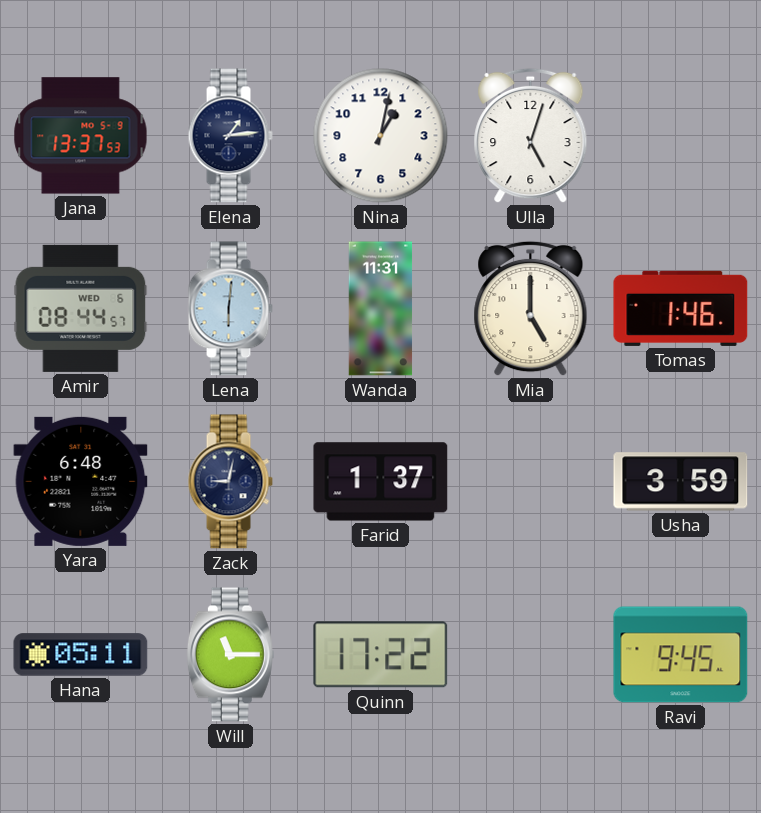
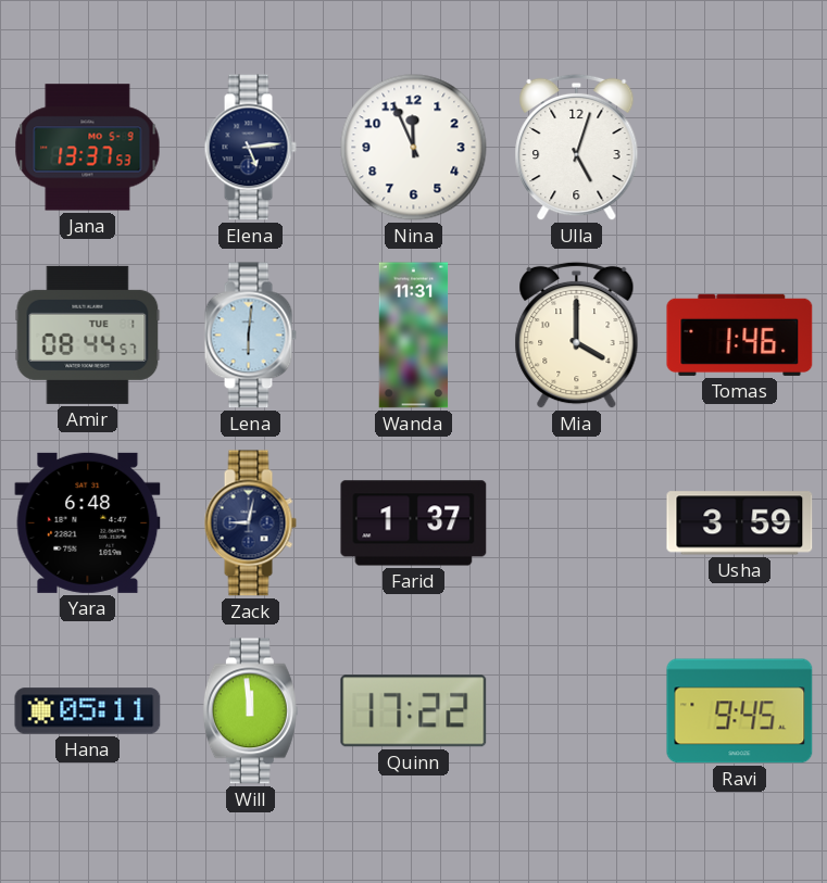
Elena: 1:14 -> 5:14
Nina: 1:02 -> 11:56
Amir date: WED 6 -> TUE 1
Mia: 5:00 -> 4:00
Will: 11:15 -> 11:59
